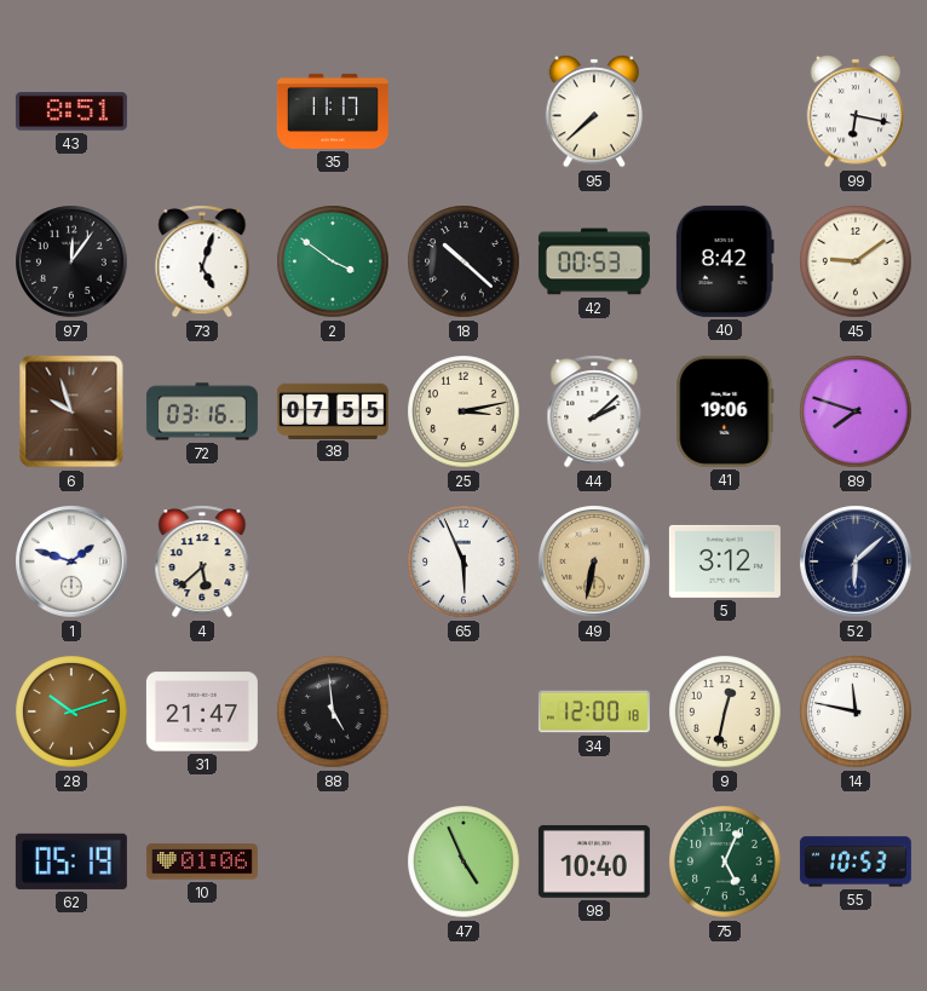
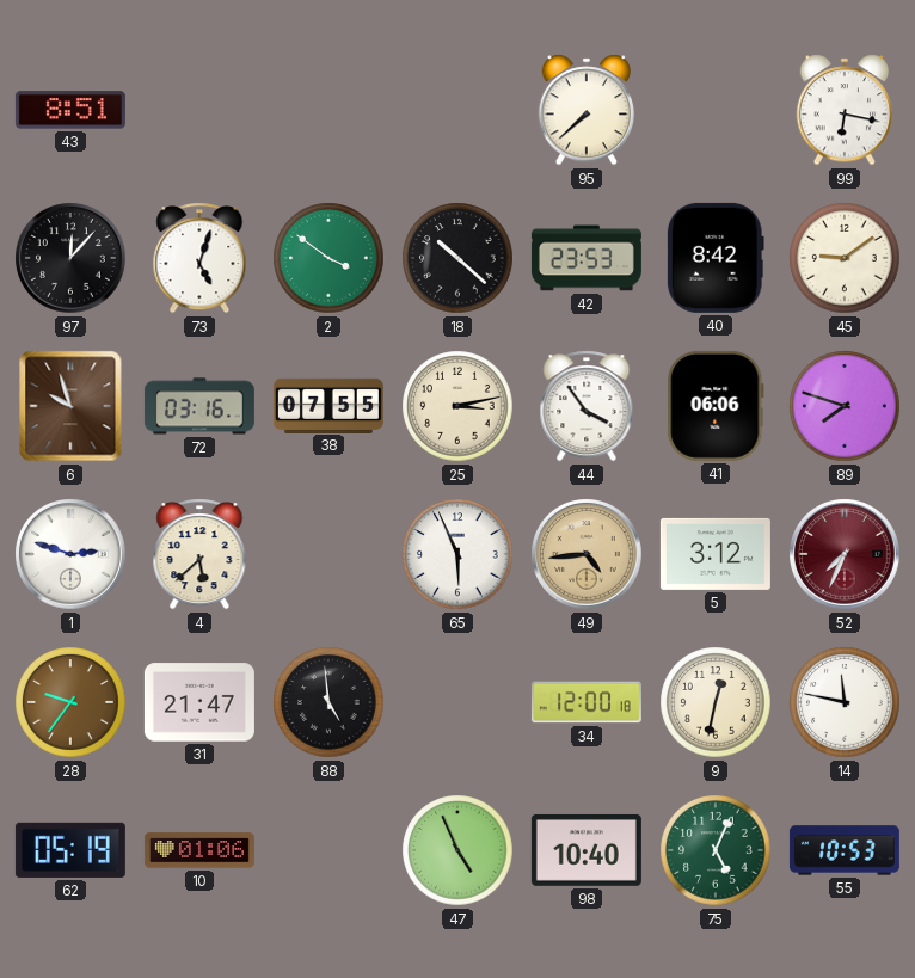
35: 11:17 -> none
97: 12:06 -> 12:07
42: 00:53 -> 23:53
44: 2:08 -> 3:54
41: 19:06 -> 06:06
1: 1:48 -> 2:48
49: 6:32 -> 4:44
52: 6:08 -> 7:34
52 dial: navy -> burgundy
28: 10:12 -> 9:36
